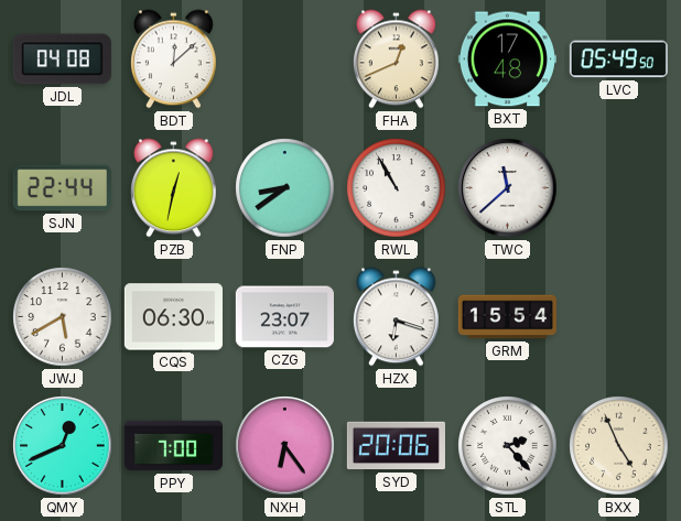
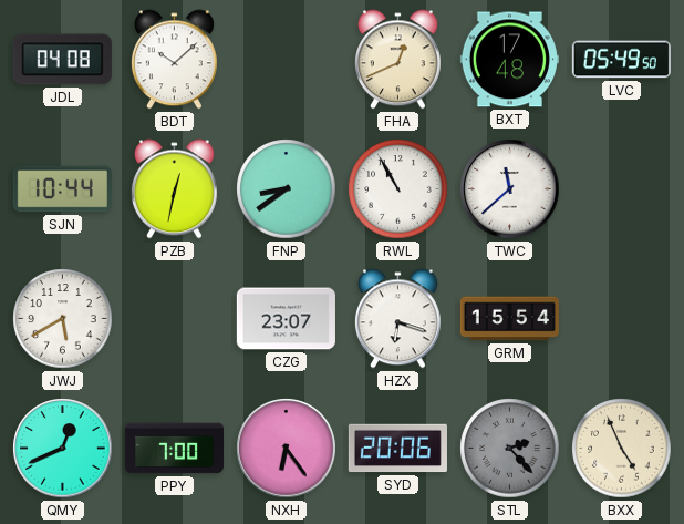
BDT: 12:08 -> 10:08
SJN: 22:44 -> 10:44
CQS: 06:30 -> none
STL dial: white -> grey
